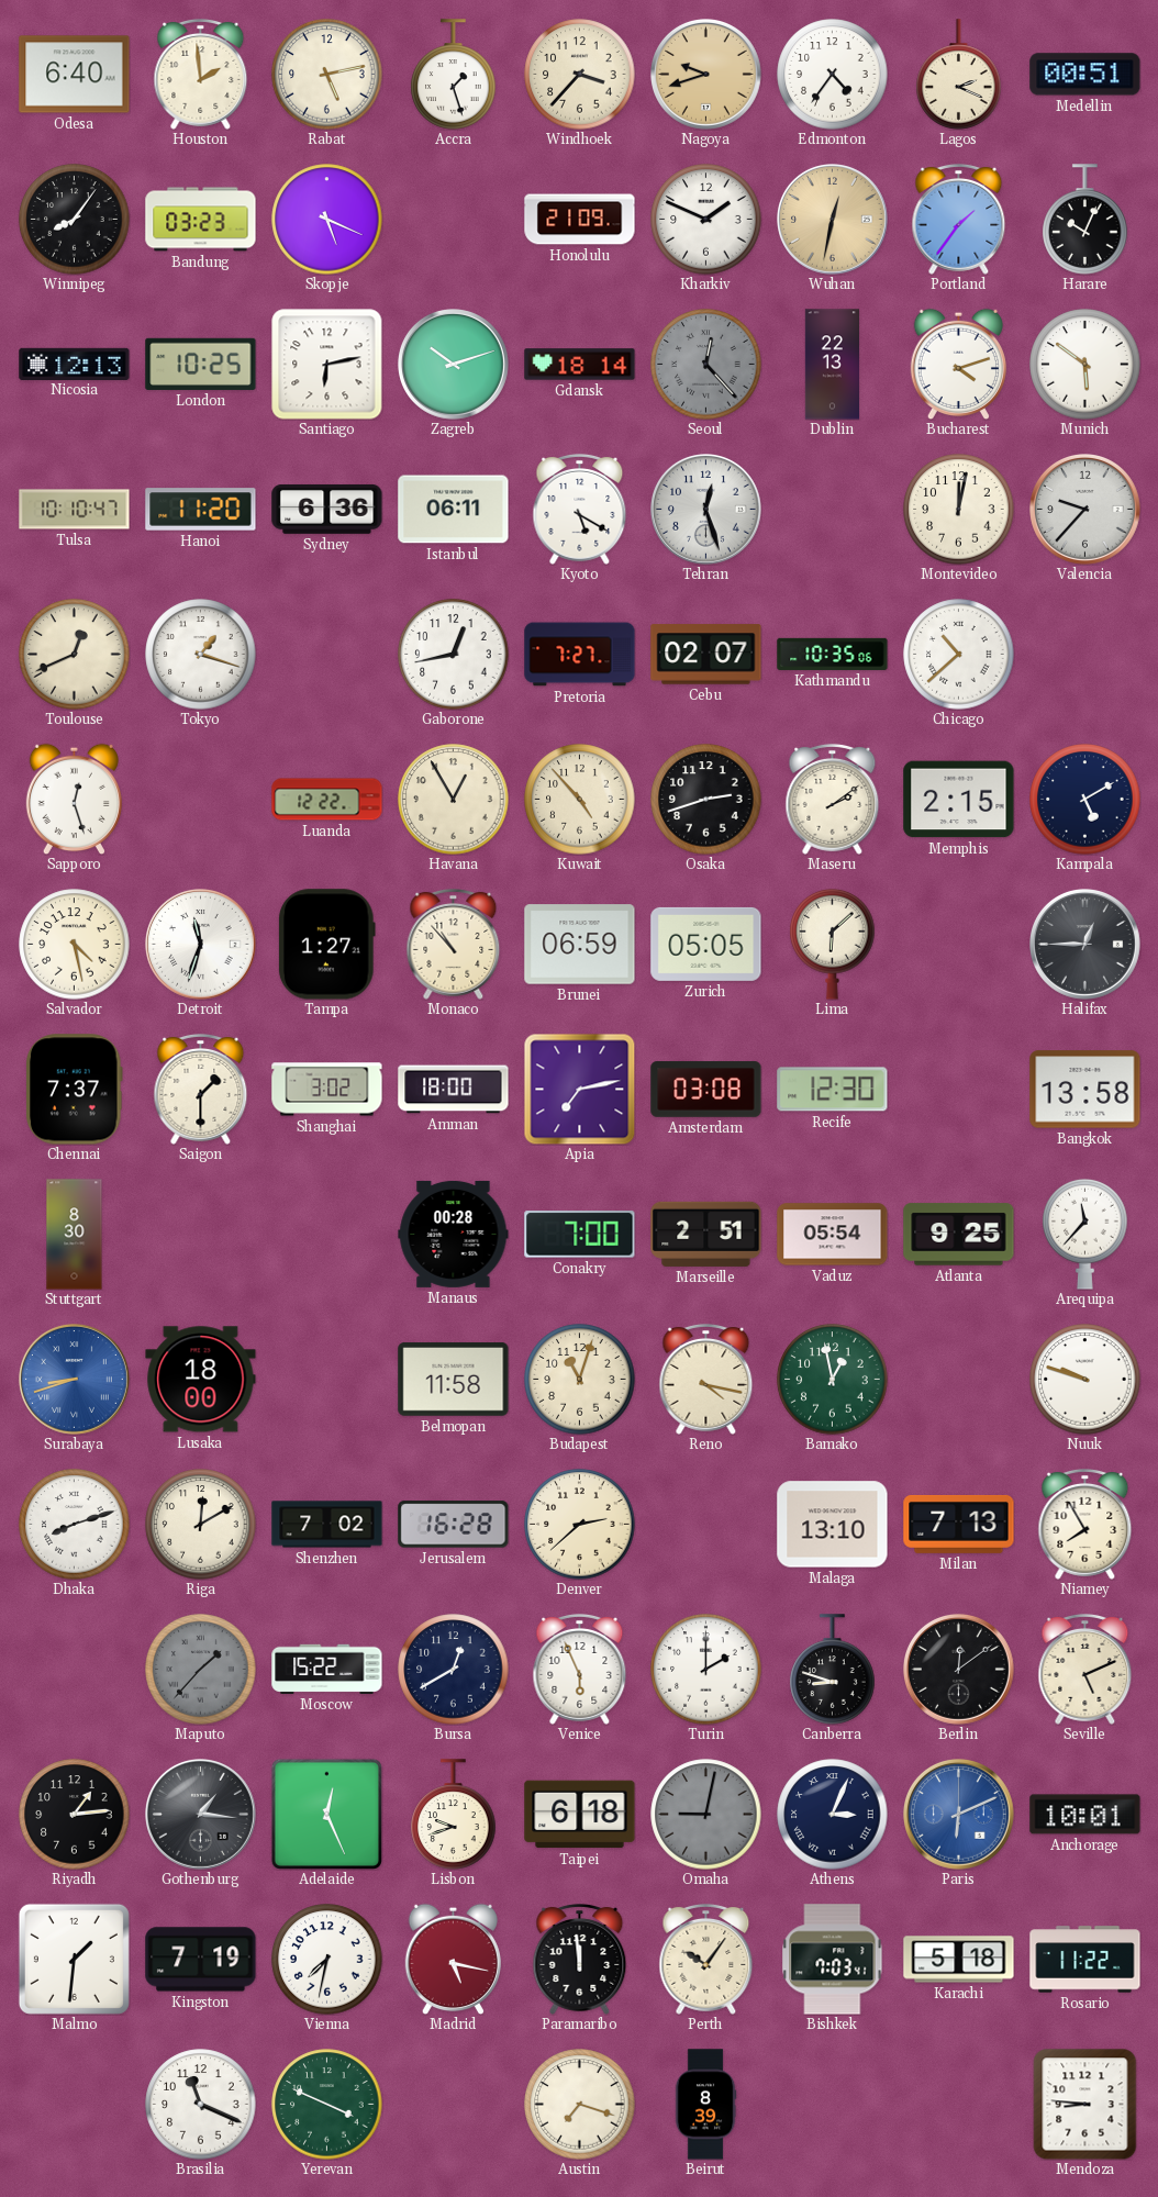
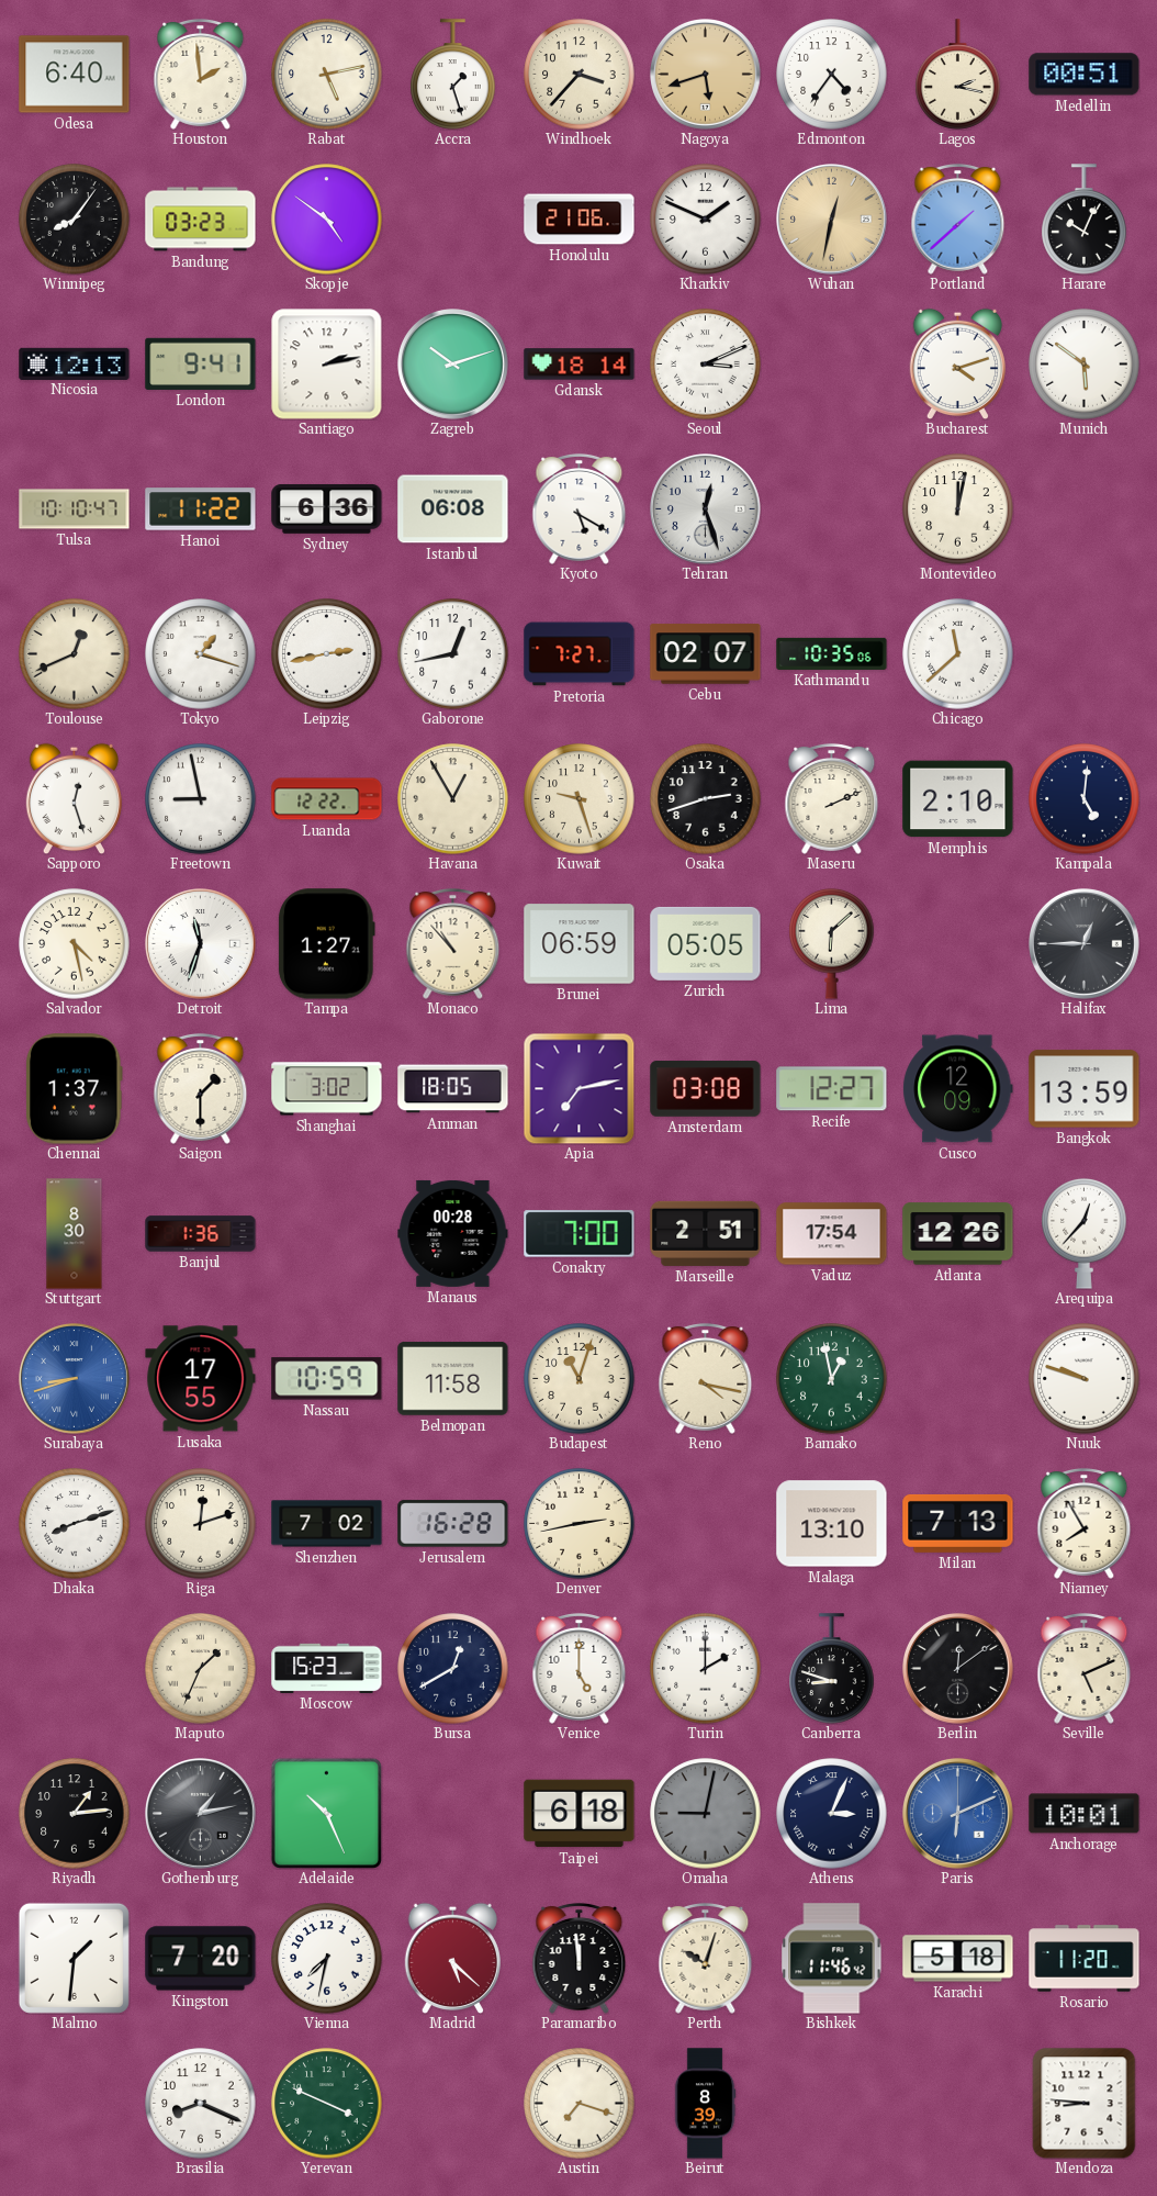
Nagoya: 9:42 -> 5:42
Lagos: 2:19 -> 2:17
Skopje: 5:19 -> 4:51
Honolulu: 21:09 -> 21:06
Portland: 1:36 -> 1:38
London: 10:25 -> 9:41
Santiago: 6:13 -> 2:13
Seoul: 12:23 -> 3:11
Seoul dial: grey -> white
Dublin: 22:13 -> none
Hanoi: 11:20 -> 11:22
Istanbul: 06:11 -> 06:08
Valencia: 9:37 -> none
Leipzig: none -> 2:43
Chicago: 10:38 -> 11:38
Freetown: none -> 8:58
Kuwait: 4:53 -> 9:27
Maseru: 2:09 -> 2:11
Memphis: 2:15 -> 2:10
Kampala: 5:10 -> 5:01
Chennai: 7:37 -> 1:37
Amman: 18:00 -> 18:05
Recife: 12:30 -> 12:27
Cusco: none -> 12:09
Bangkok: 13:58 -> 13:59
Banjul: none -> 1:36
Vaduz: 05:54 -> 17:54
Atlanta: 9:25 -> 12:26
Arequipa: 11:37 -> 12:37
Lusaka: 18:00 -> 17:55
Nassau: none -> 10:59
Riga: 12:10 -> 12:12
Denver: 2:38 -> 2:43
Maputo: 1:37 -> 1:34
Maputo dial: grey -> cream
Moscow: 15:22 -> 15:23
Venice: 5:56 -> 5:00
Gothenburg: 1:16 -> 1:13
Adelaide: 12:26 -> 10:26
Lisbon: 9:42 -> none
Kingston: 7:19 -> 7:20
Madrid: 5:17 -> 5:22
Perth: 10:06 -> 10:03
Bishkek: 7:03 -> 11:46
Rosario: 11:22 -> 11:20
Brasilia: 11:19 -> 8:19
